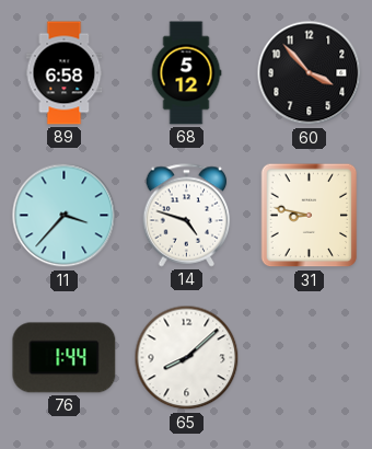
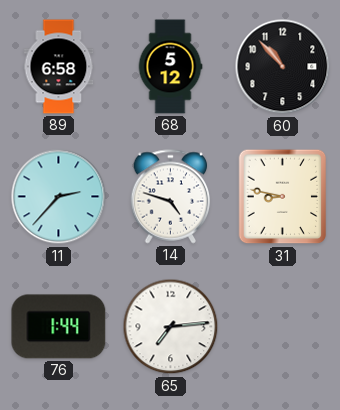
60: 3:53 -> 10:53
11: 3:37 -> 2:37
65: 8:08 -> 7:14
